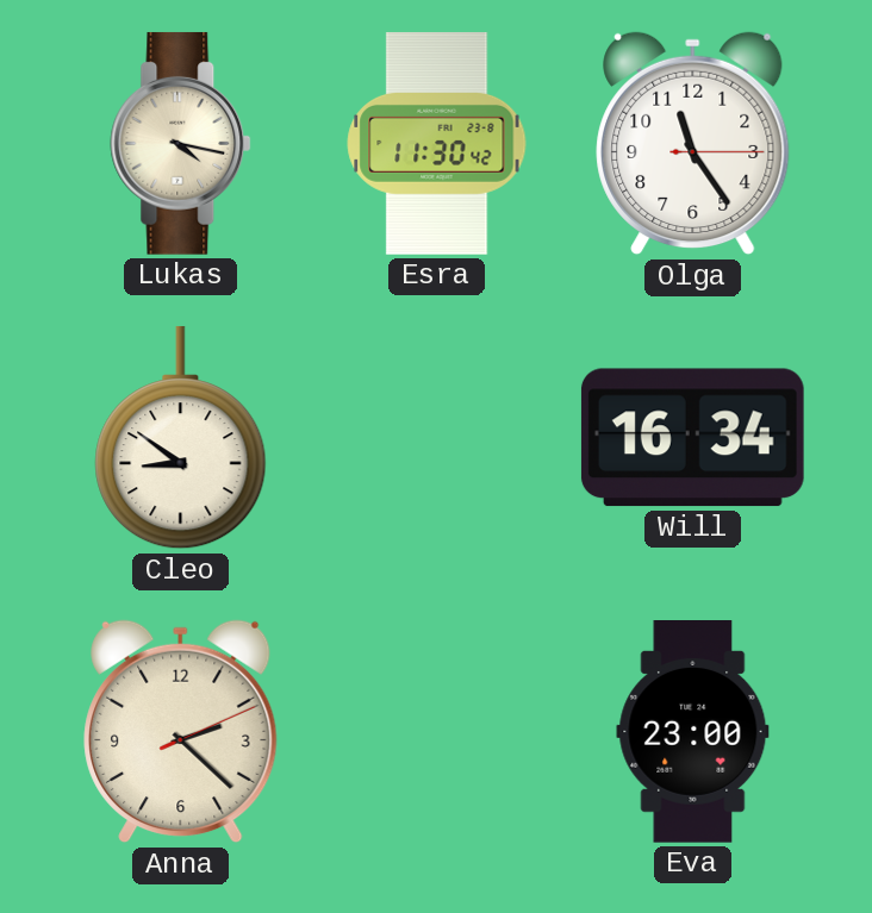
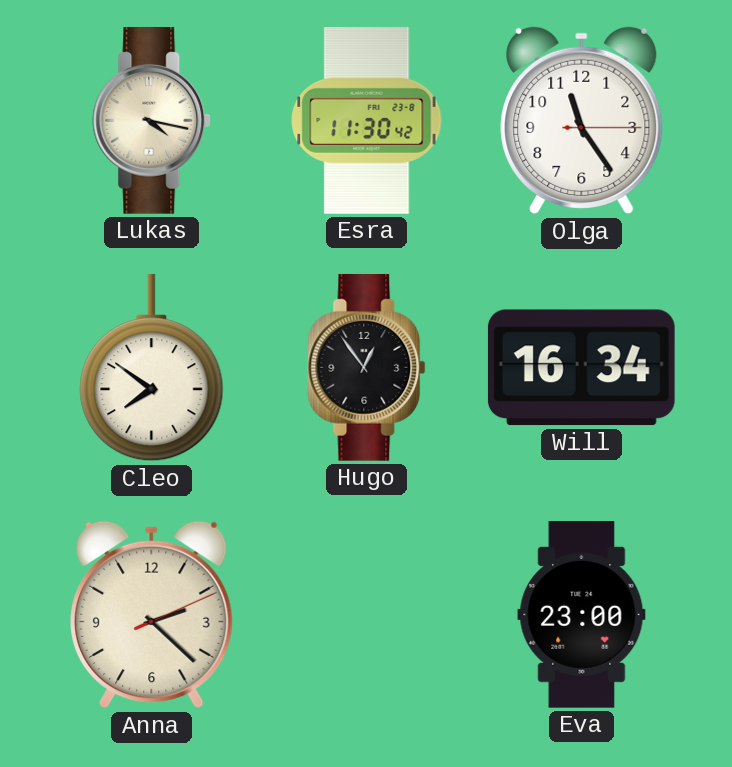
Cleo: 8:51 -> 7:51
Hugo: none -> 12:54
